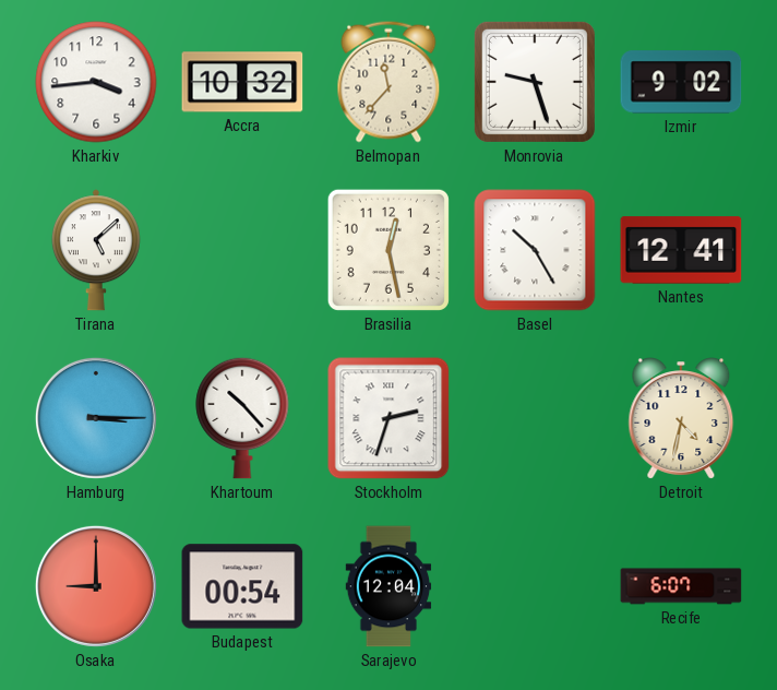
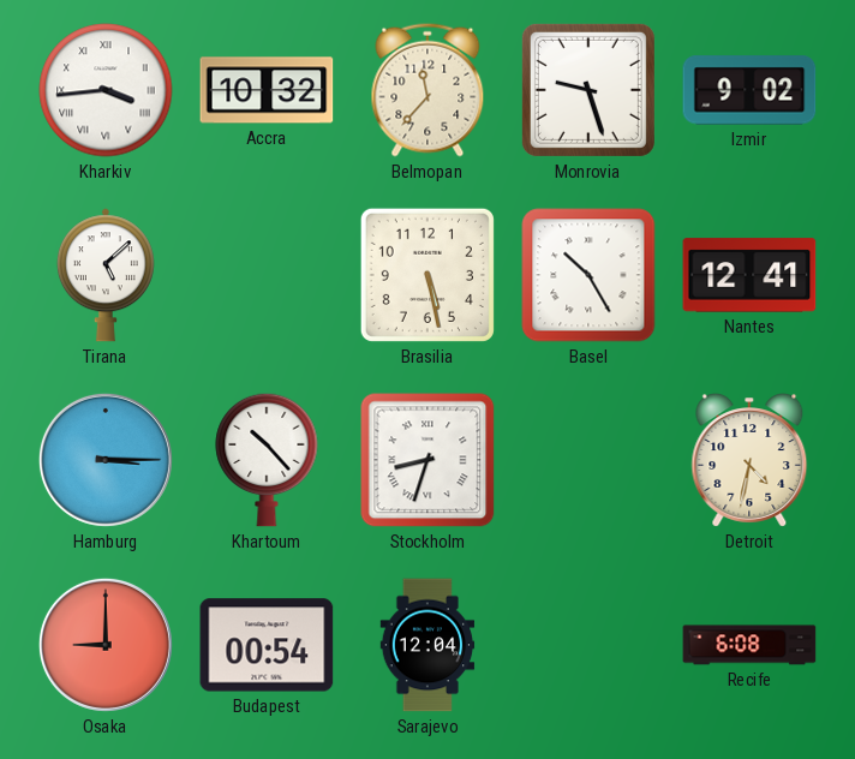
Kharkiv numerals: Arabic -> Roman
Brasilia: 12:28 -> 5:28
Stockholm: 2:33 -> 8:33
Recife: 6:07 -> 6:08
